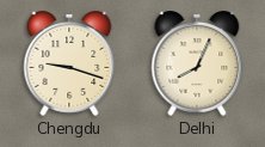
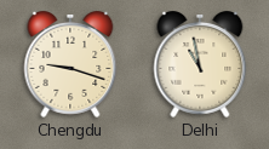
Delhi: 8:04 -> 10:58
